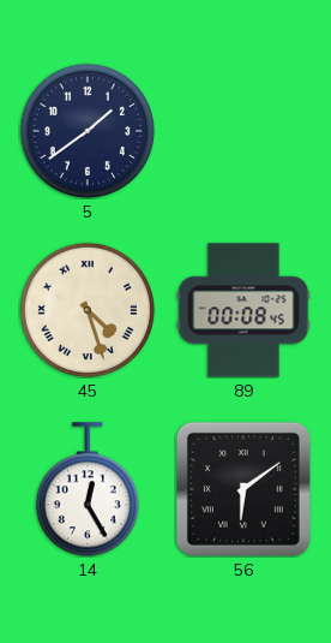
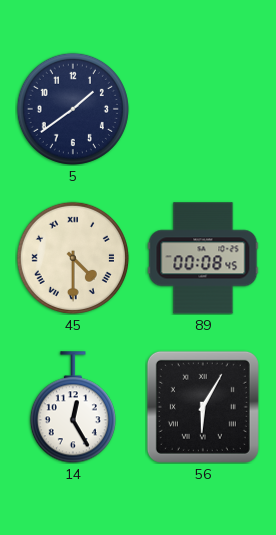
45: 4:27 -> 4:30
56: 6:09 -> 6:05
